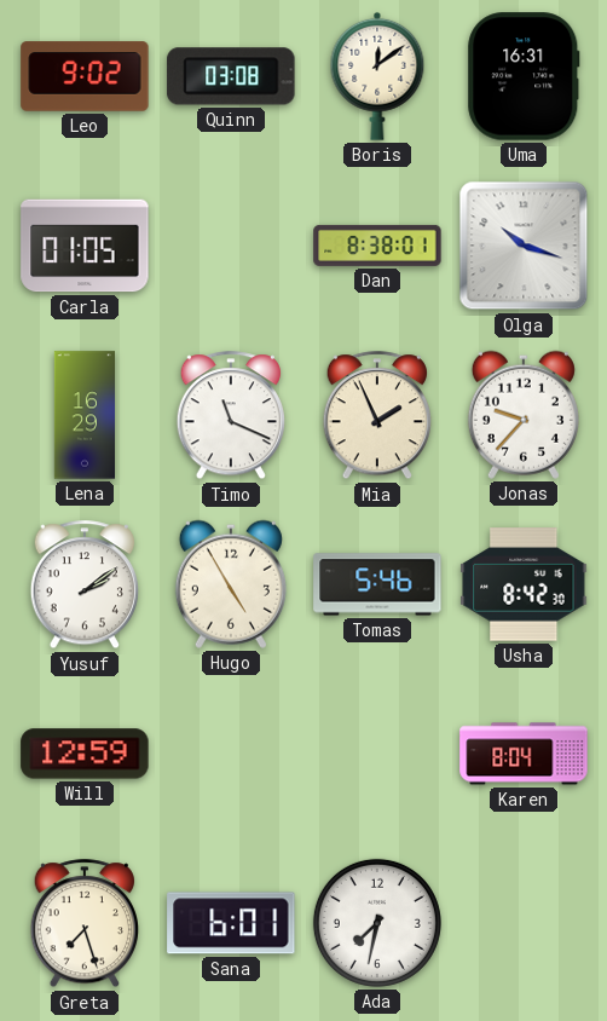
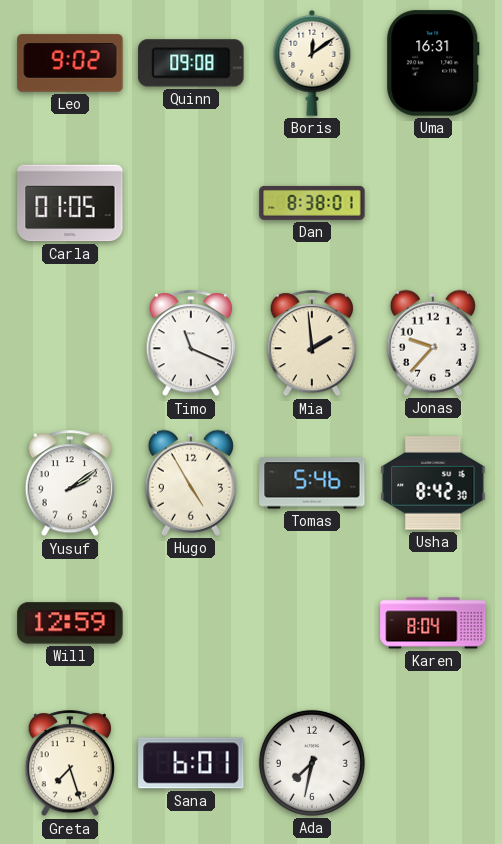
Quinn: 03:08 -> 09:08
Olga: 10:18 -> none
Lena: 16:29 -> none
Mia: 1:56 -> 1:59
